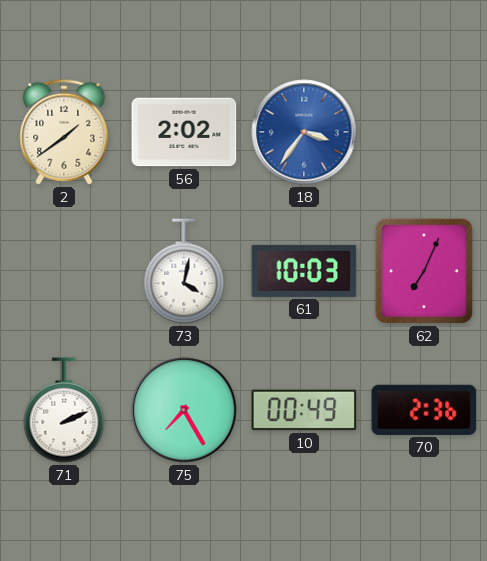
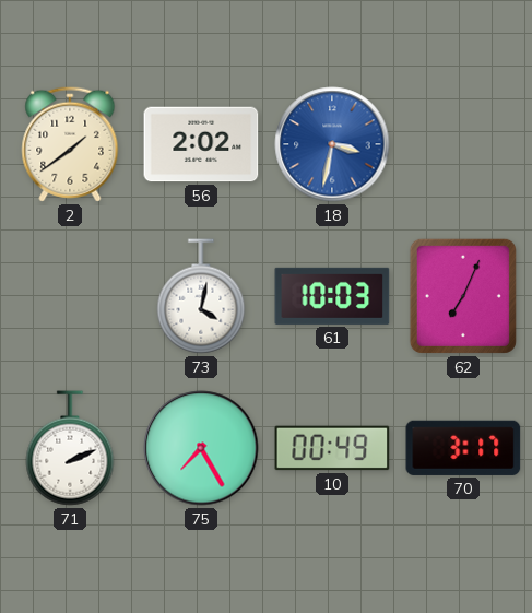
18: 3:36 -> 3:32
70: 2:36 -> 3:17
